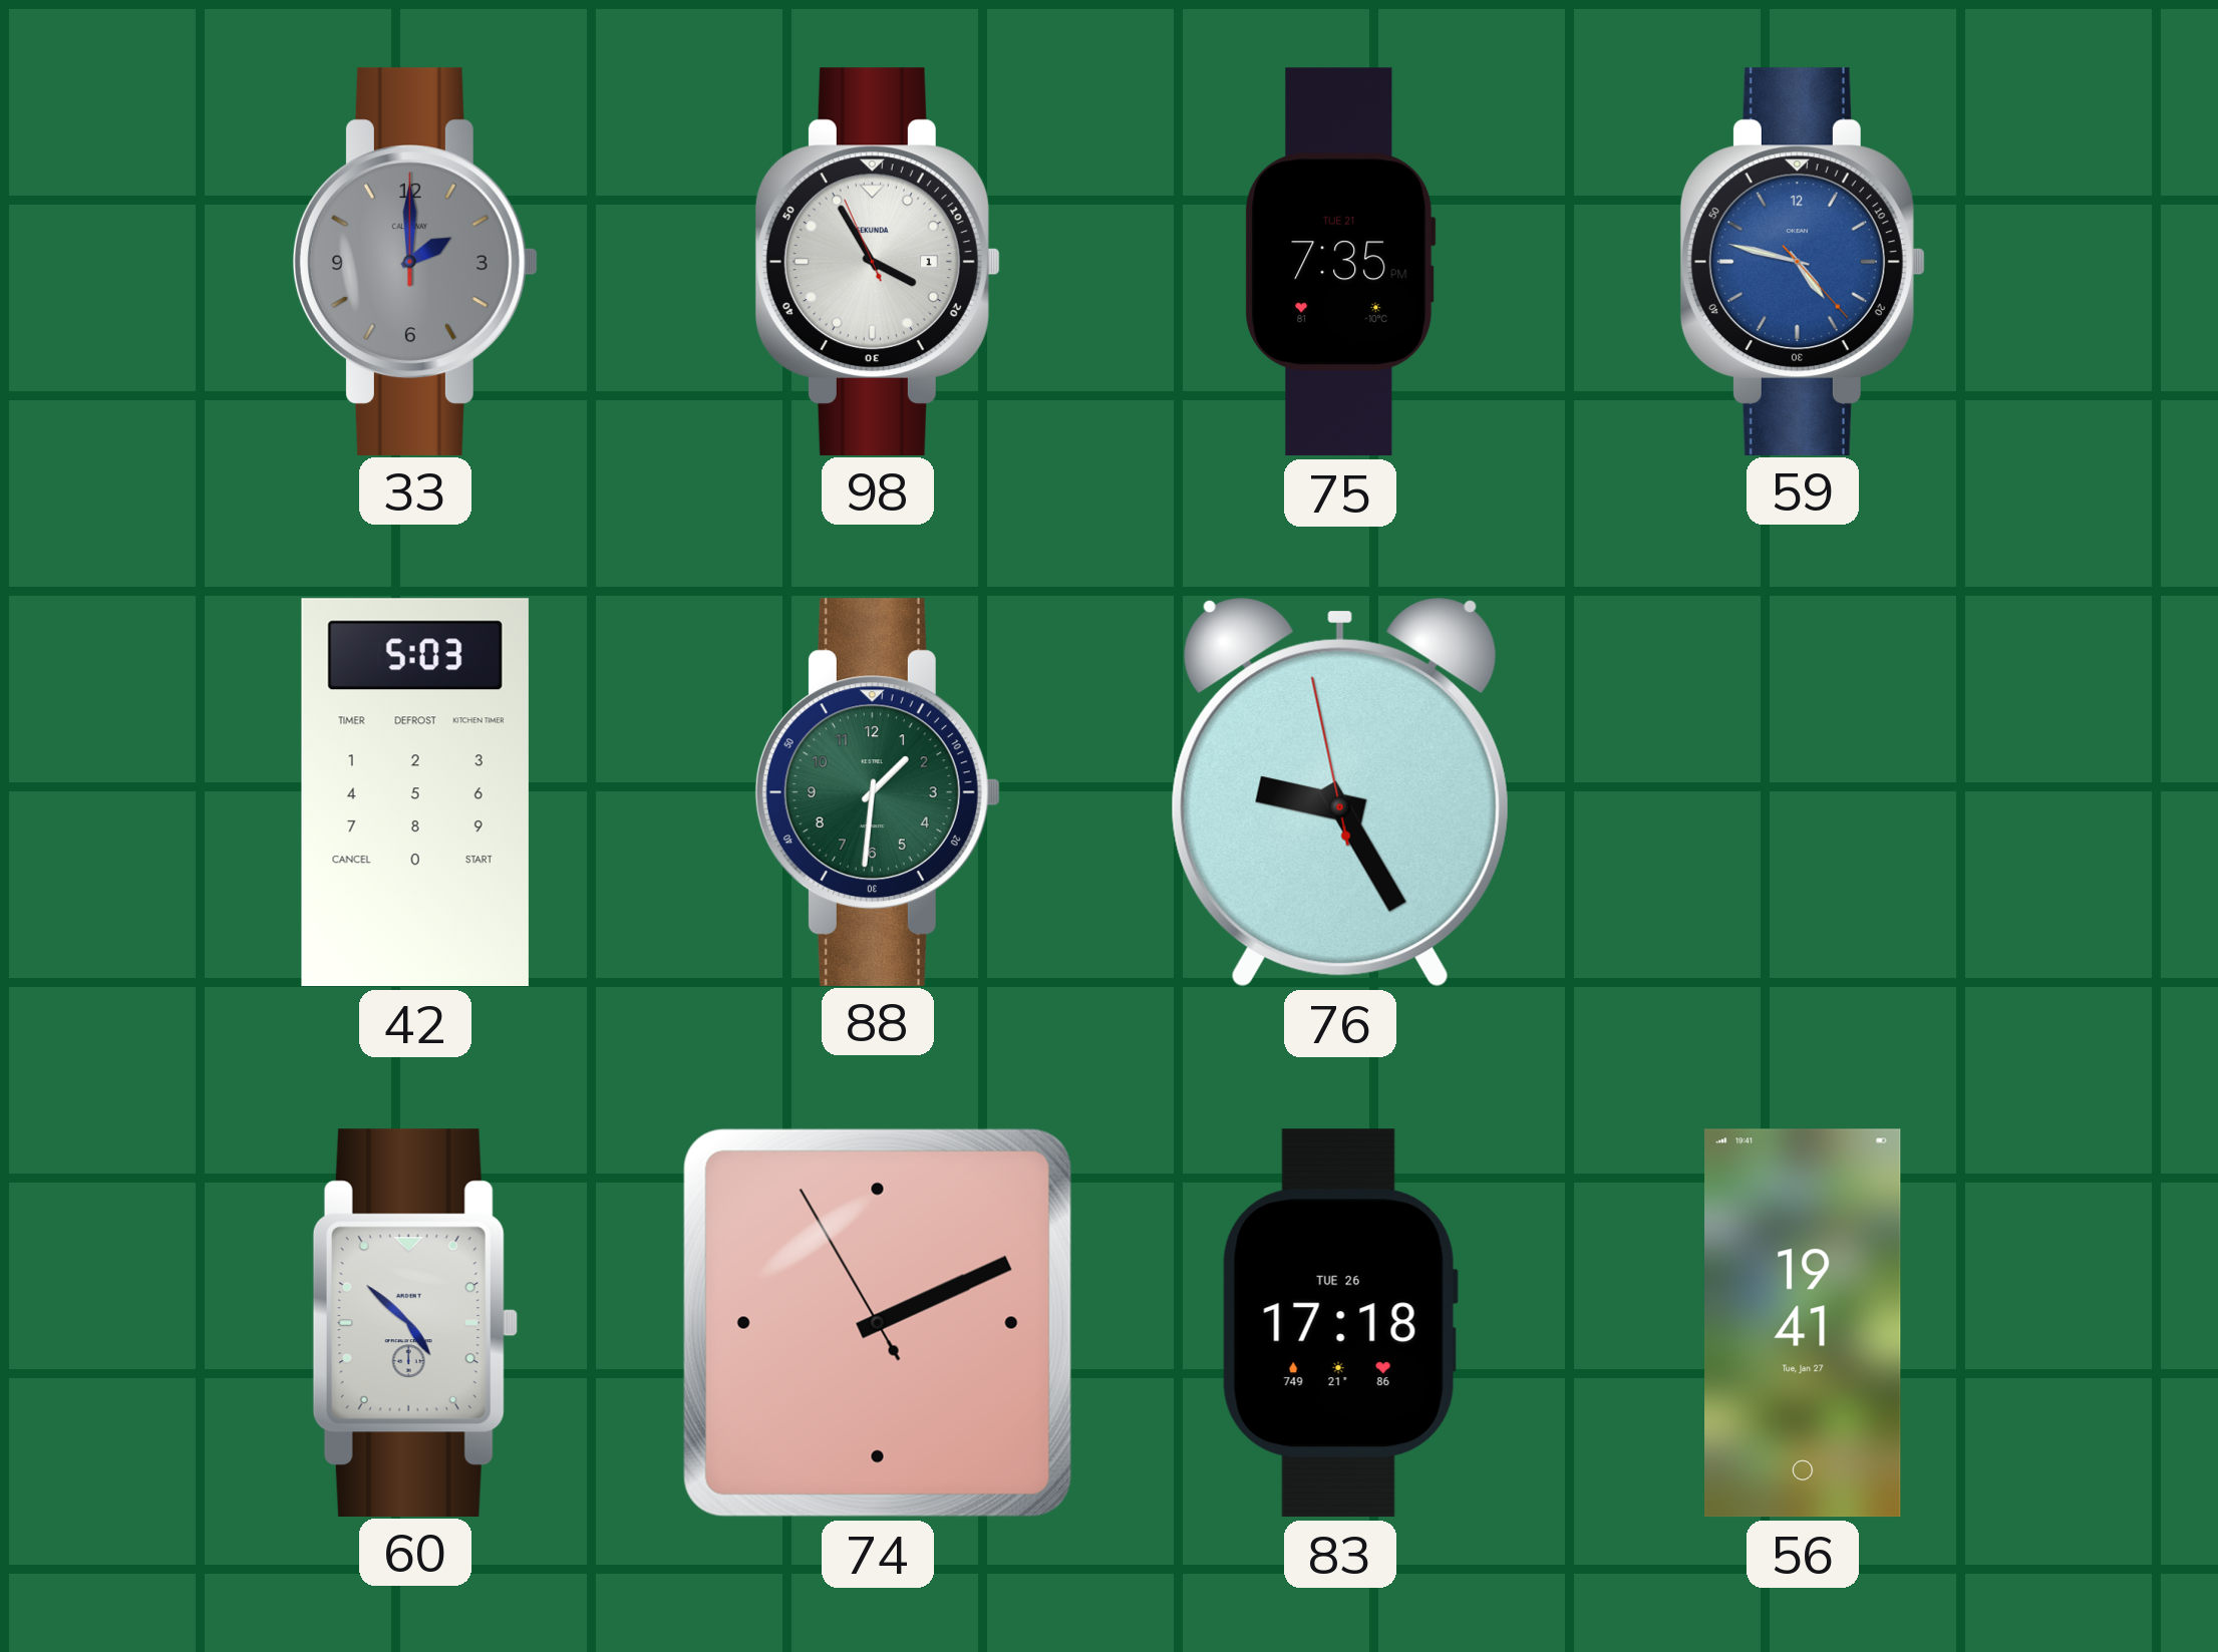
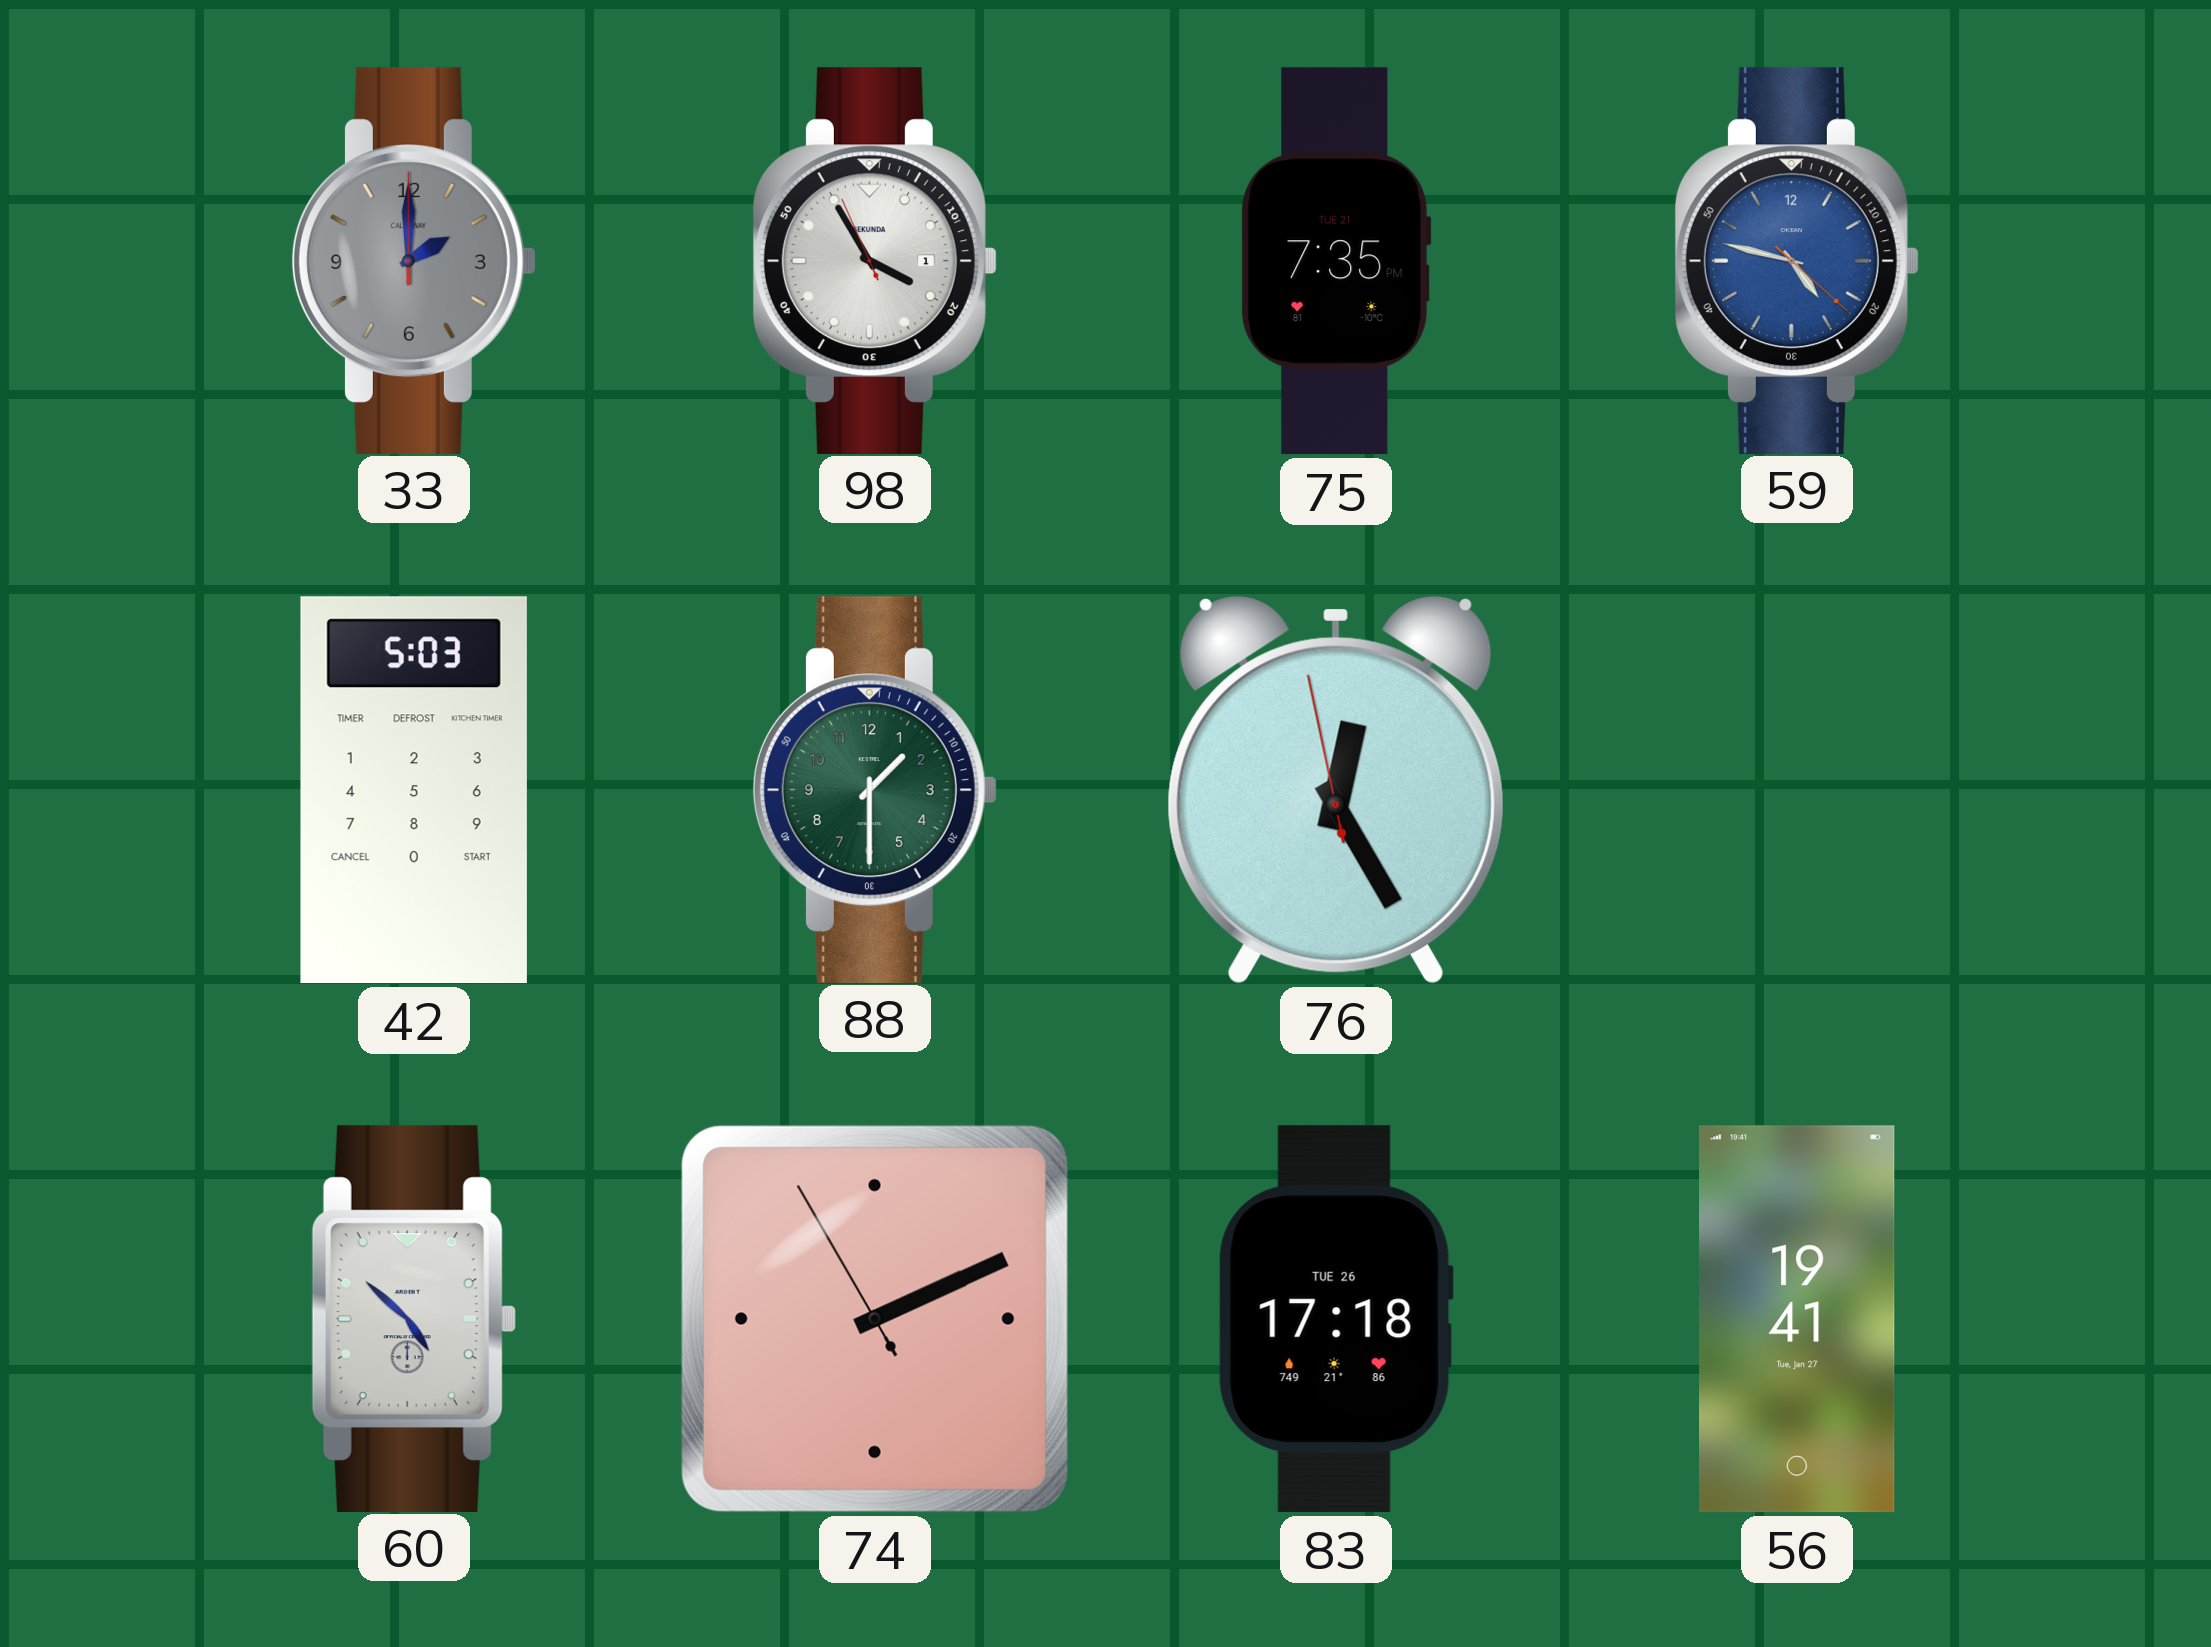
59: 4:47:23 -> 4:47:22
88: 1:31 -> 1:30
76: 9:24 -> 12:24
